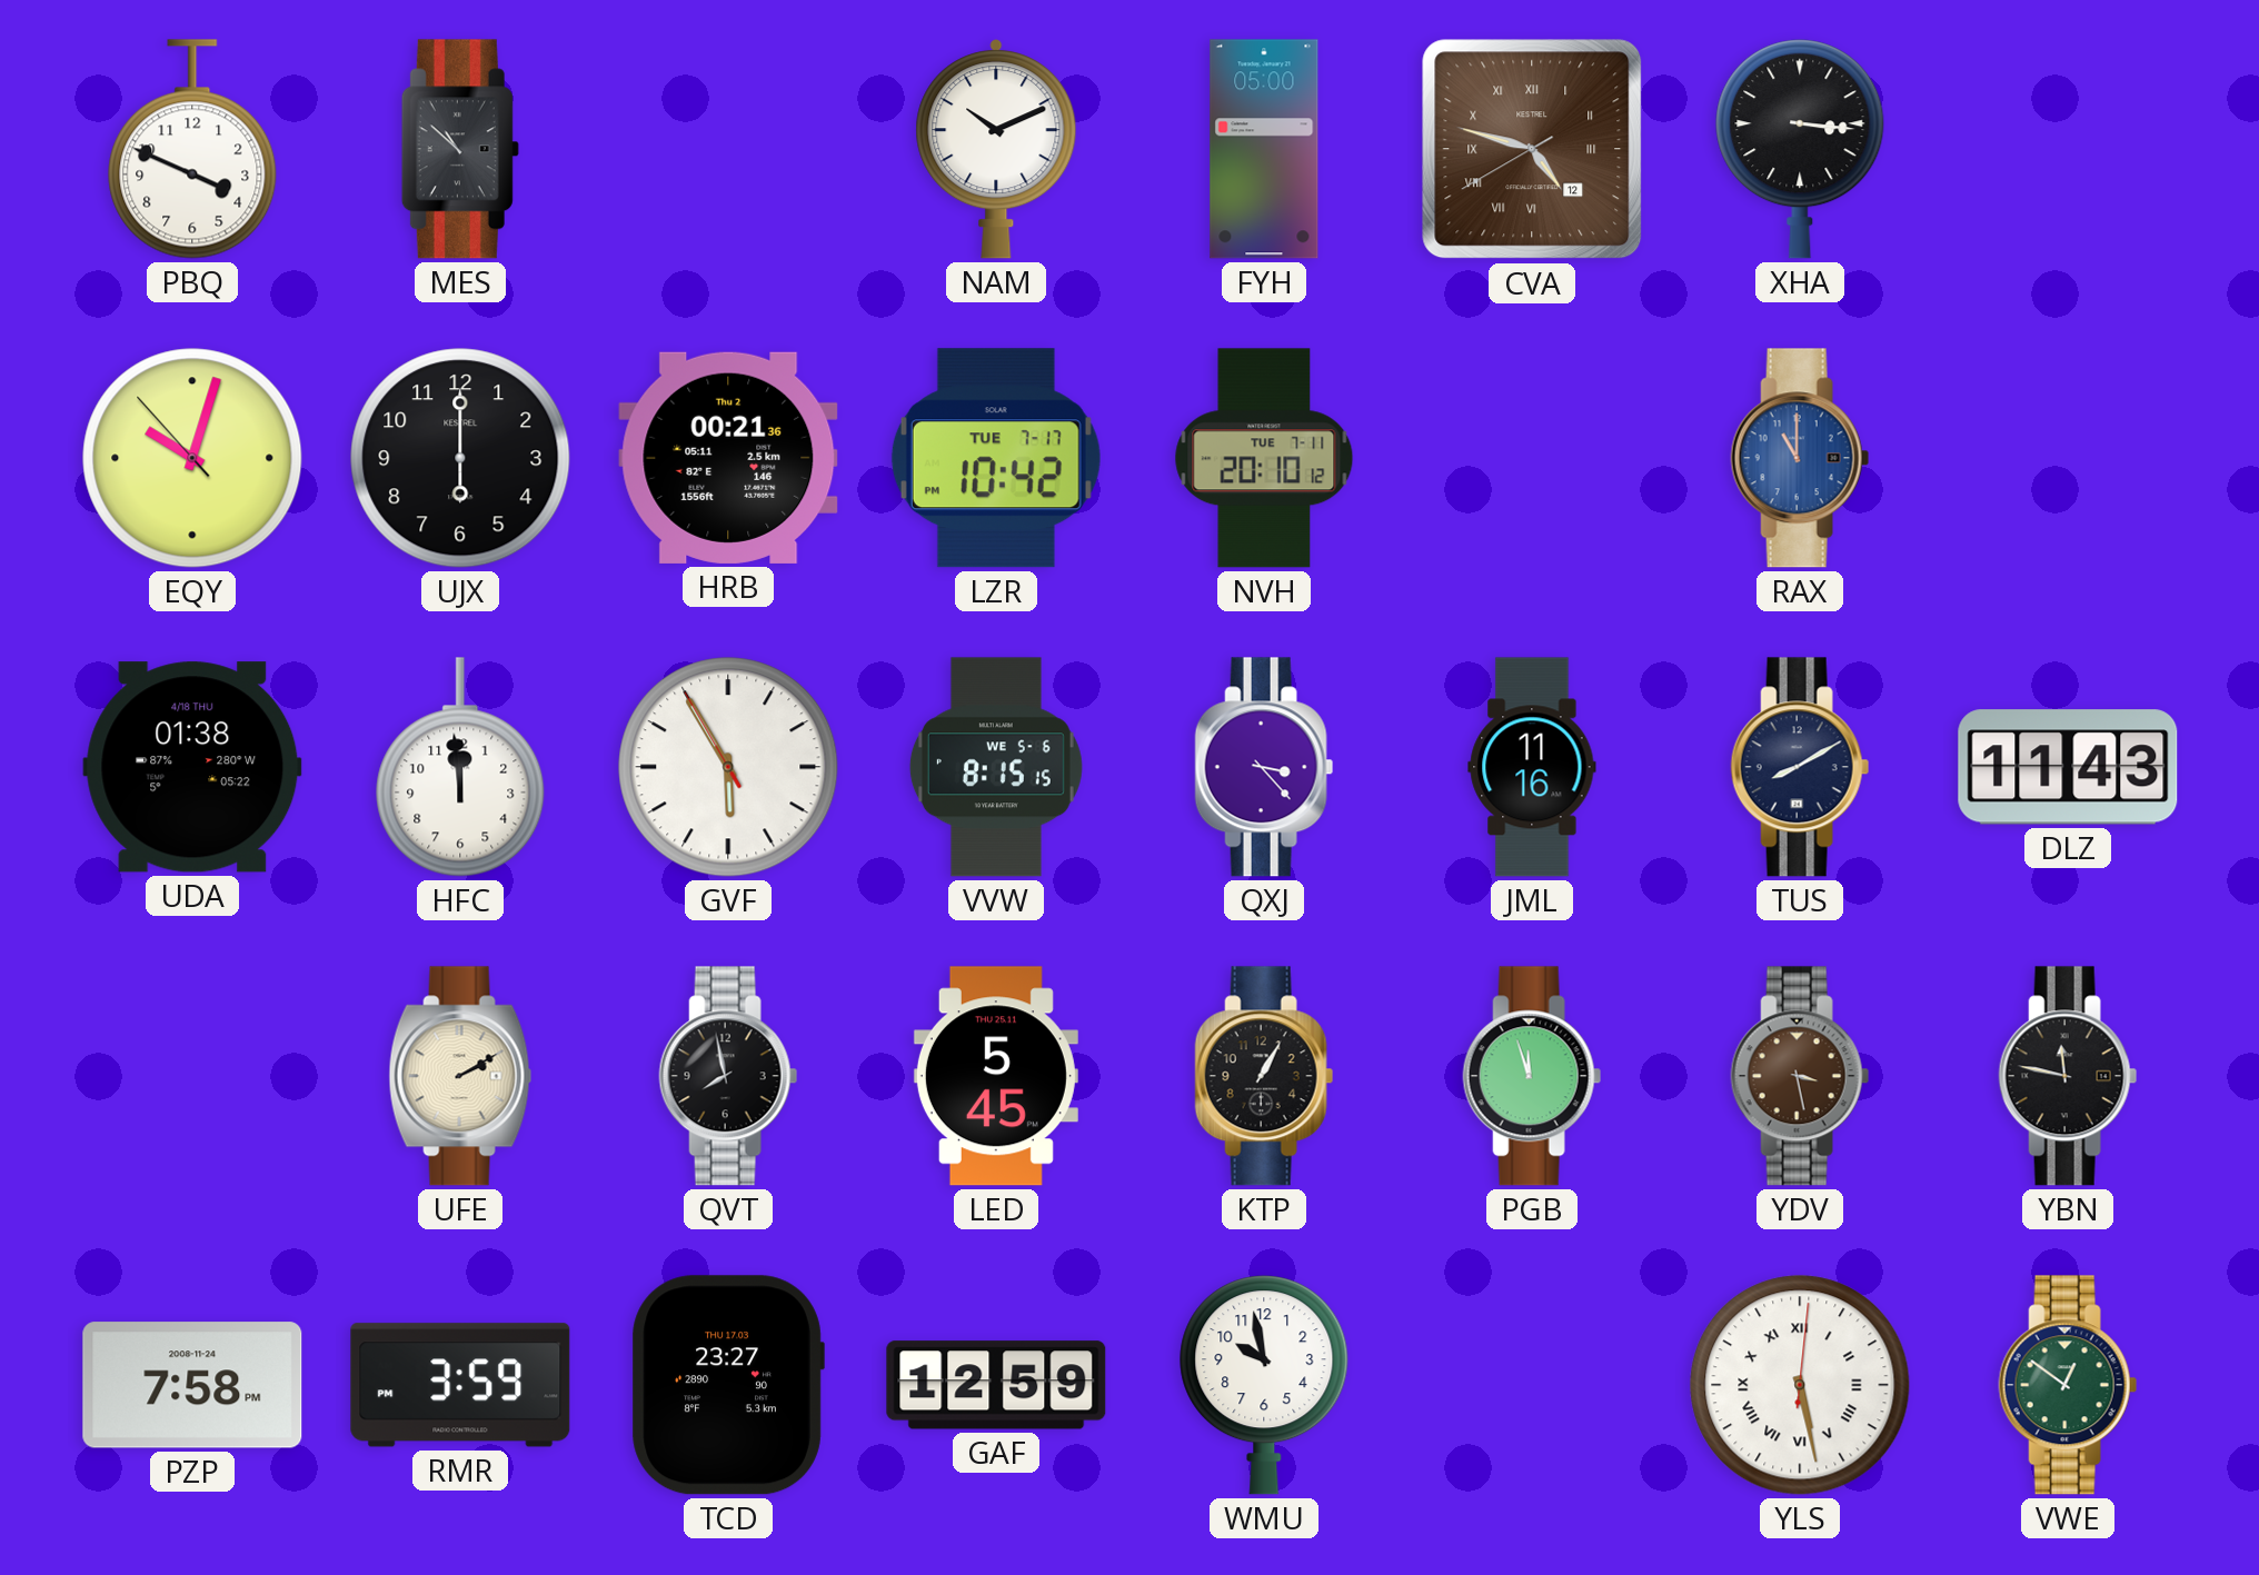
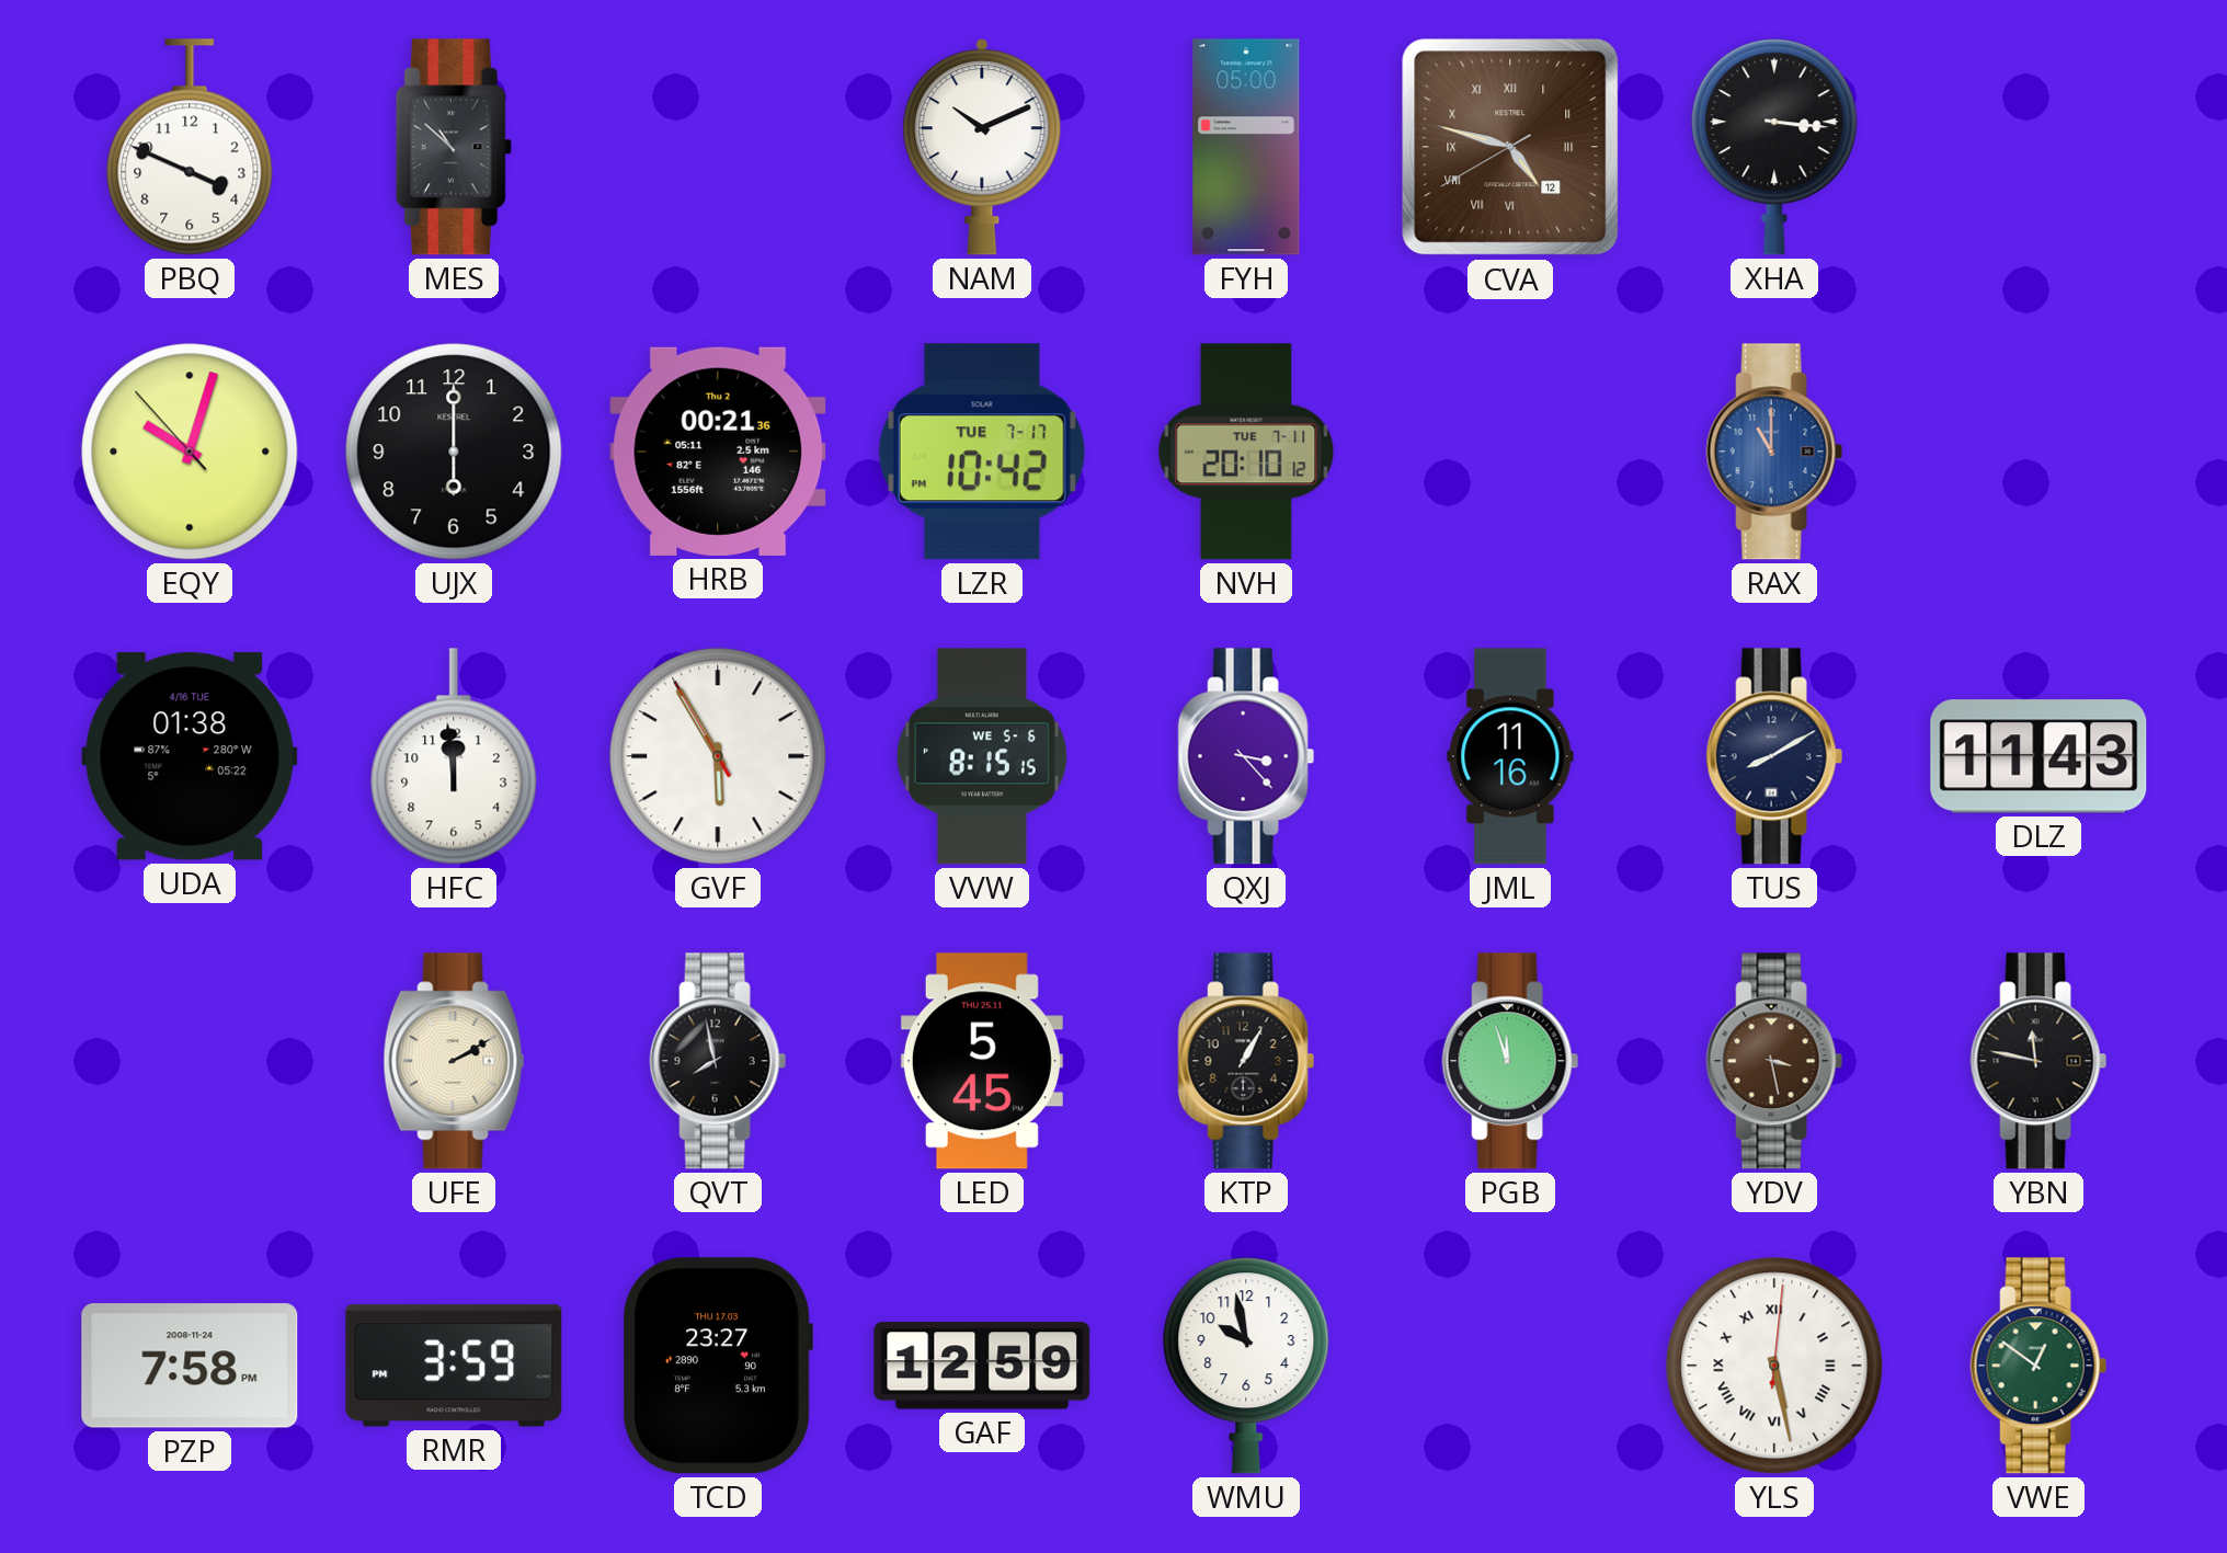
UDA date: 4/18 THU -> 4/16 TUE
